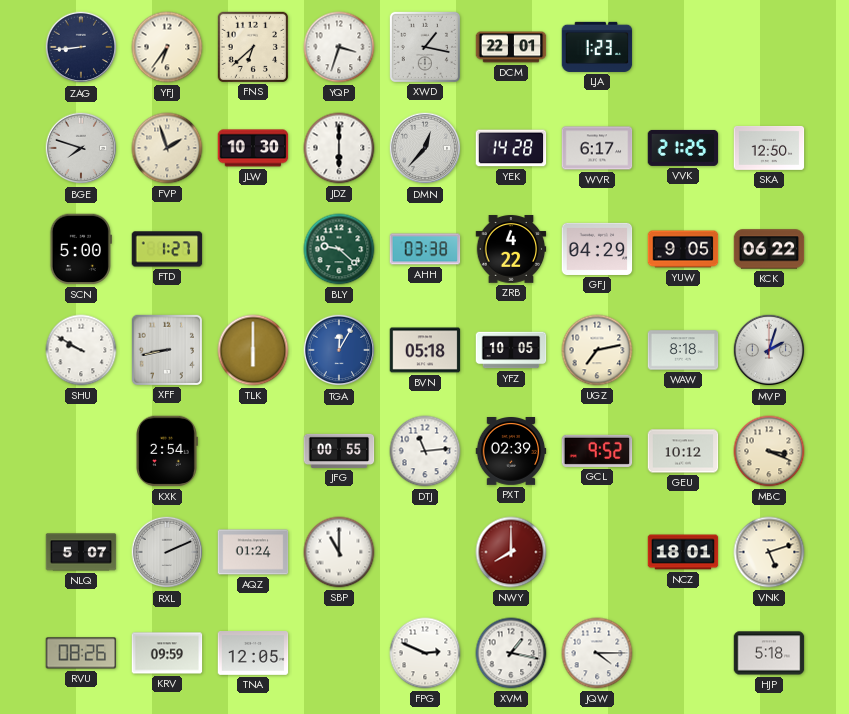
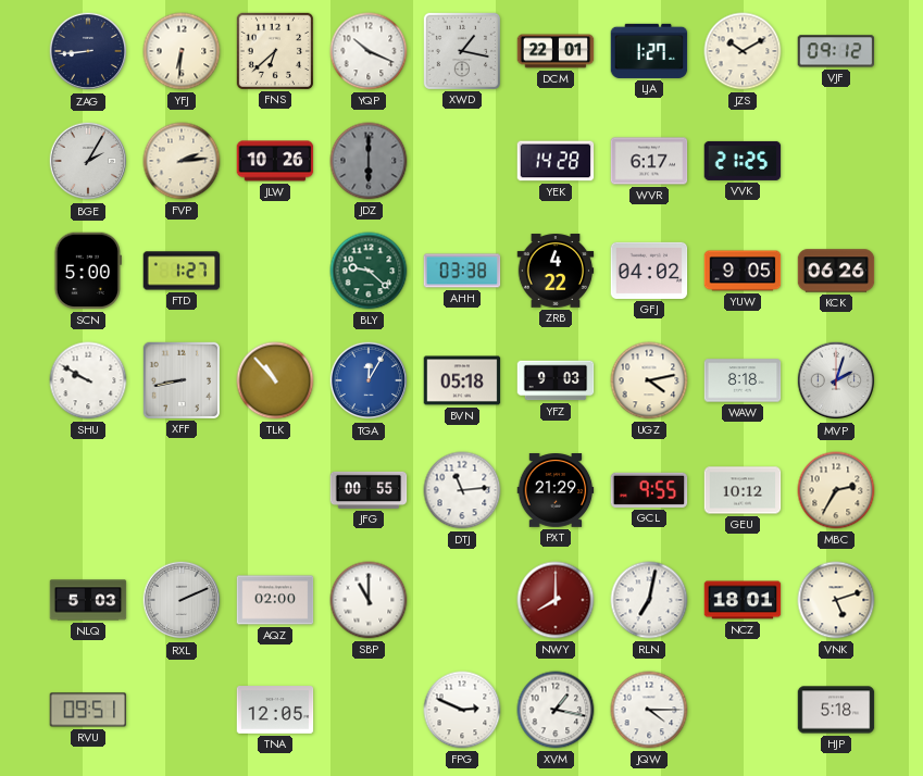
YFJ: 6:36 -> 6:31
YQP: 3:33 -> 10:19
LJA: 1:23 -> 1:27
JZS: none -> 10:10
VJF: none -> 09:12
BGE: 7:48 -> 2:05
FVP: 1:57 -> 2:14
JLW: 10:30 -> 10:26
JDZ dial: white -> grey
DMN: 12:37 -> none
SKA: 12:50 -> none
GFJ: 04:29 -> 04:02
KCK: 06:22 -> 06:26
TLK: 6:00 -> 10:53
YFZ: 10:05 -> 9:03
UGZ: 7:13 -> 4:13
KXK: 2:54 -> none
PXT: 02:39 -> 21:29
GCL: 9:52 -> 9:55
MBC: 3:19 -> 2:35
NLQ: 5:07 -> 5:03
AQZ: 01:24 -> 02:00
RLN: none -> 7:02
RVU: 08:26 -> 09:51
KRV: 09:59 -> none
